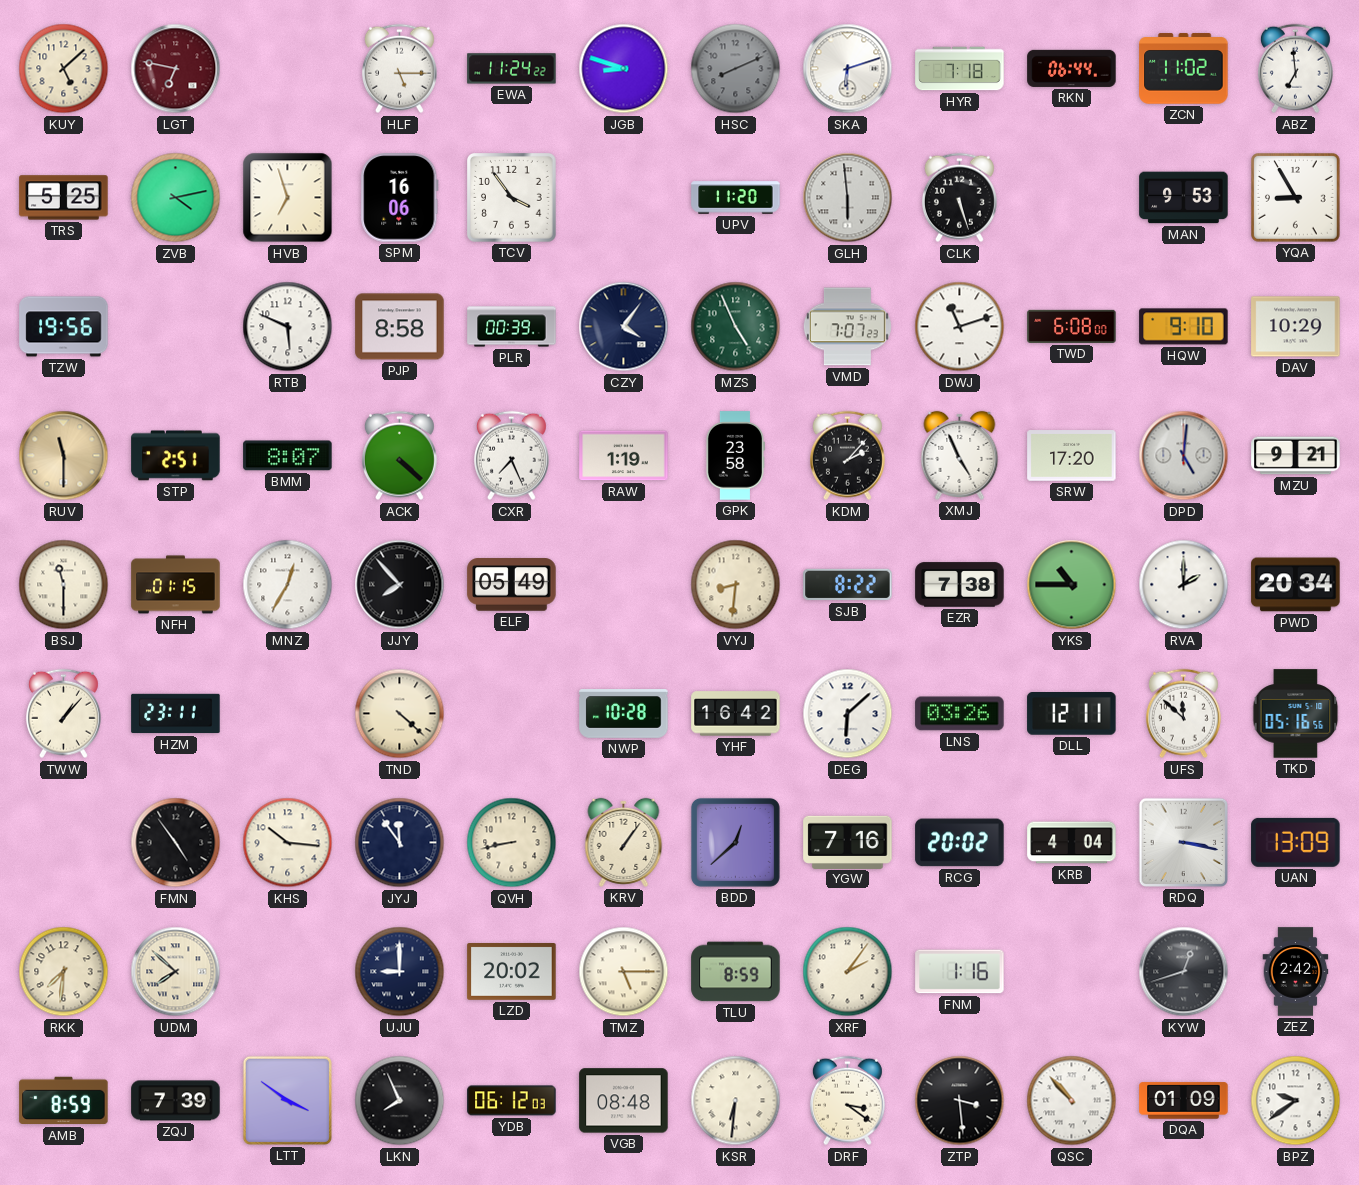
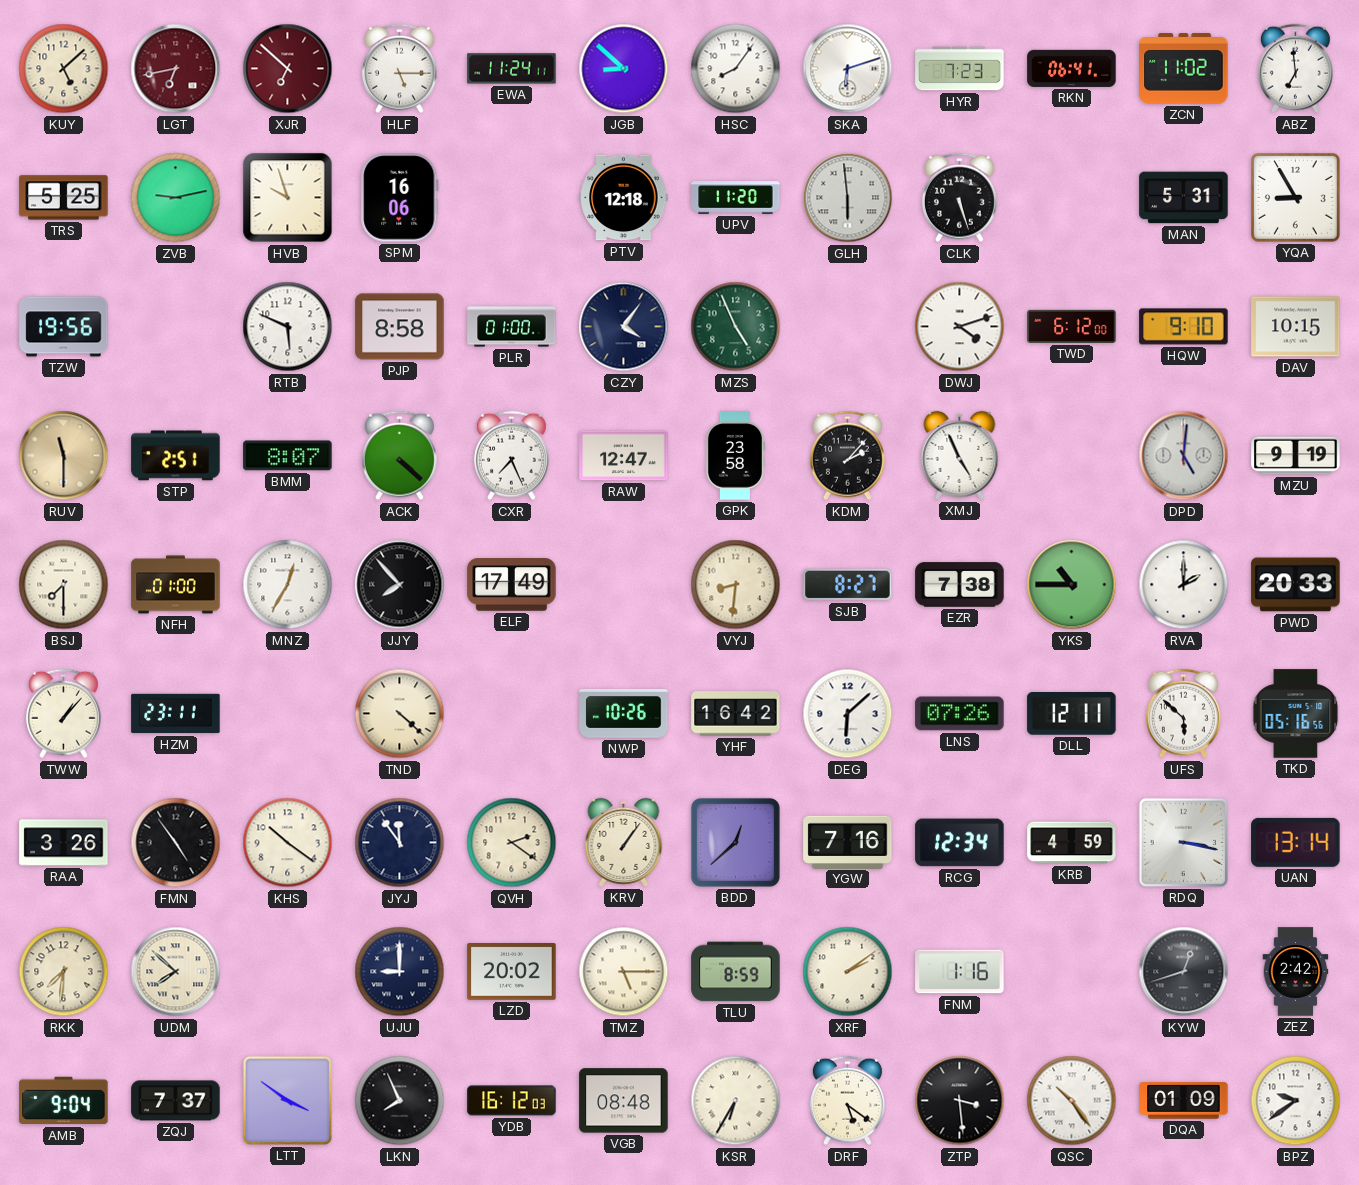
LGT: 6:47 -> 6:43
XJR: none -> 6:52
EWA: 11:24:22 -> 11:24:11
JGB: 8:48 -> 8:52
HSC: 8:11 -> 8:06
HSC dial: grey -> white
HYR: 7:18 -> 7:23
RKN: 06:44 -> 06:41
ZVB: 4:13 -> 9:13
HVB: 6:57 -> 9:57
TCV: 3:54 -> none
PTV: none -> 12:18
MAN: 9:53 -> 5:31
PLR: 00:39 -> 01:00
VMD: 7:07 -> none
DWJ: 11:12 -> 4:12
TWD: 6:08 -> 6:12
DAV: 10:29 -> 10:15
RAW: 1:19 -> 12:47
SRW: 17:20 -> none
MZU: 9:21 -> 9:19
BSJ: 11:30 -> 7:30
NFH: 01:15 -> 01:00
ELF: 05:49 -> 17:49
SJB: 8:22 -> 8:27
PWD: 20:34 -> 20:33
NWP: 10:28 -> 10:26
LNS: 03:26 -> 07:26
UFS: 11:52 -> 5:52
RAA: none -> 3:26
KHS: 10:16 -> 10:21
QVH: 8:43 -> 2:21
RCG: 20:02 -> 12:34
KRB: 4:04 -> 4:59
UAN: 13:09 -> 13:14
XRF: 2:06 -> 2:09
AMB: 8:59 -> 9:04
ZQJ: 7:39 -> 7:37
YDB: 06:12 -> 16:12
KSR: 6:31 -> 6:35
DRF: 3:21 -> 5:21
QSC: 10:53 -> 10:24
